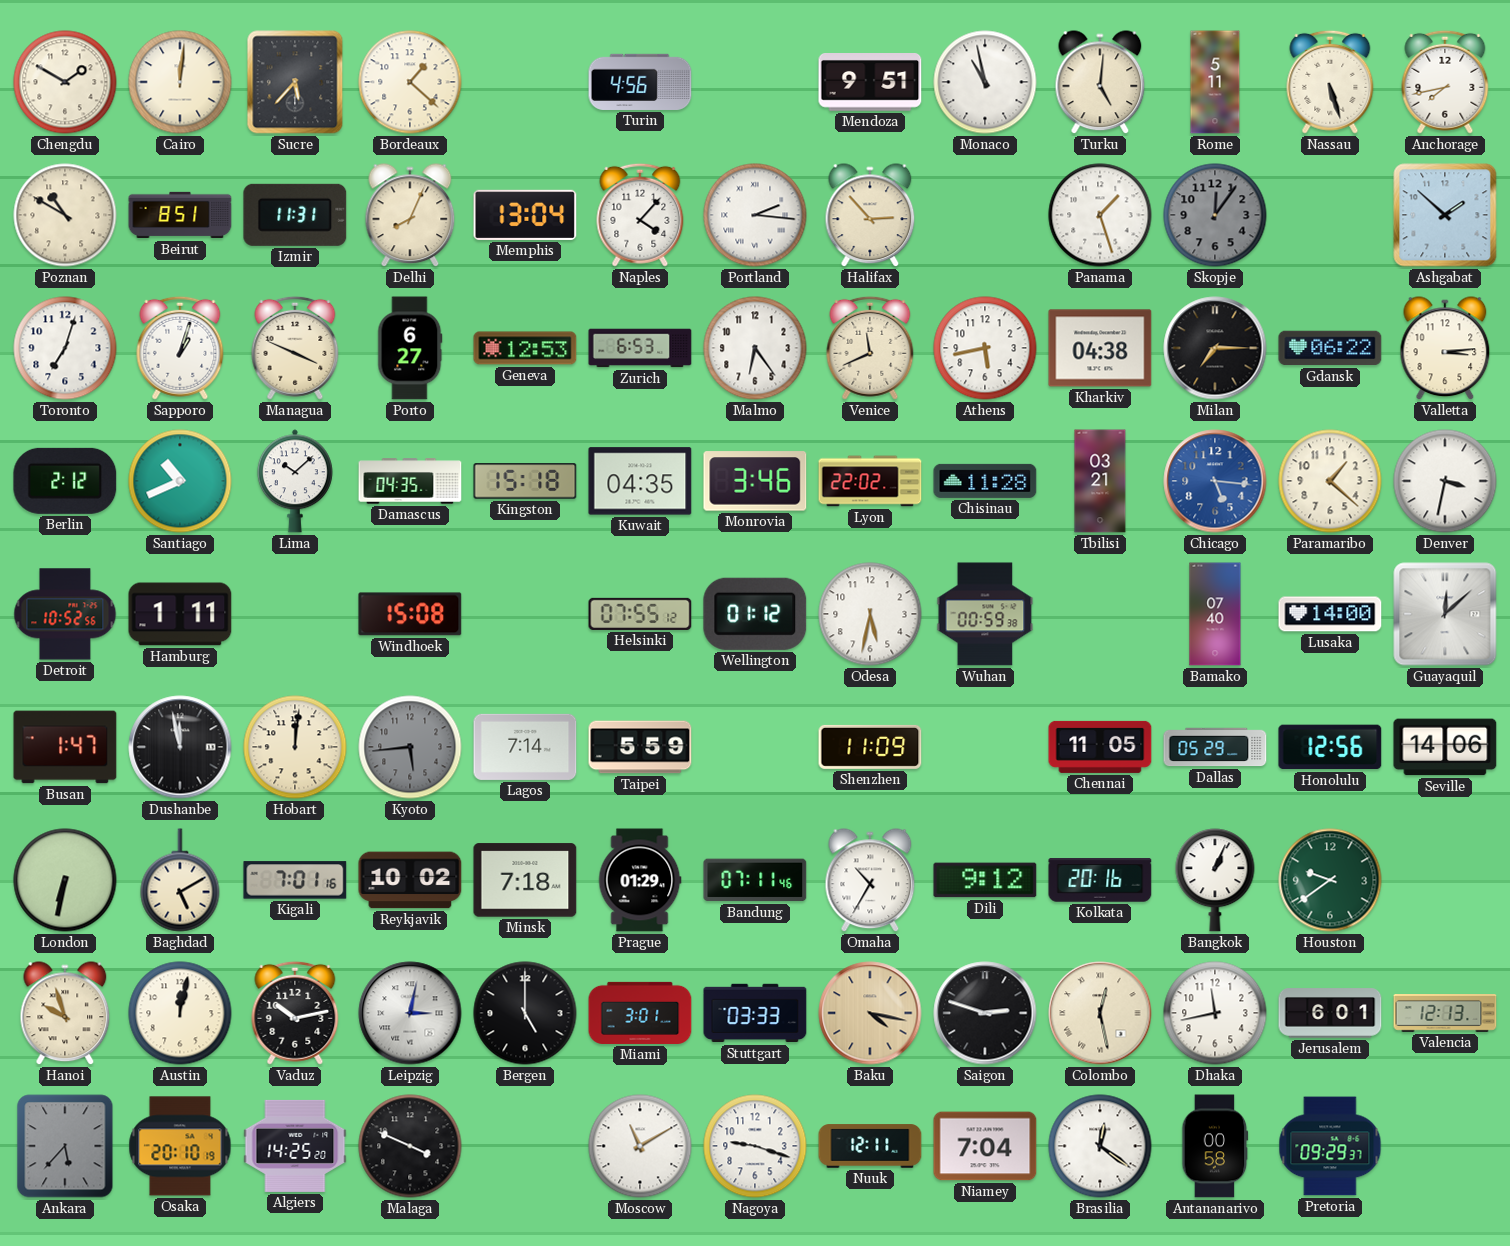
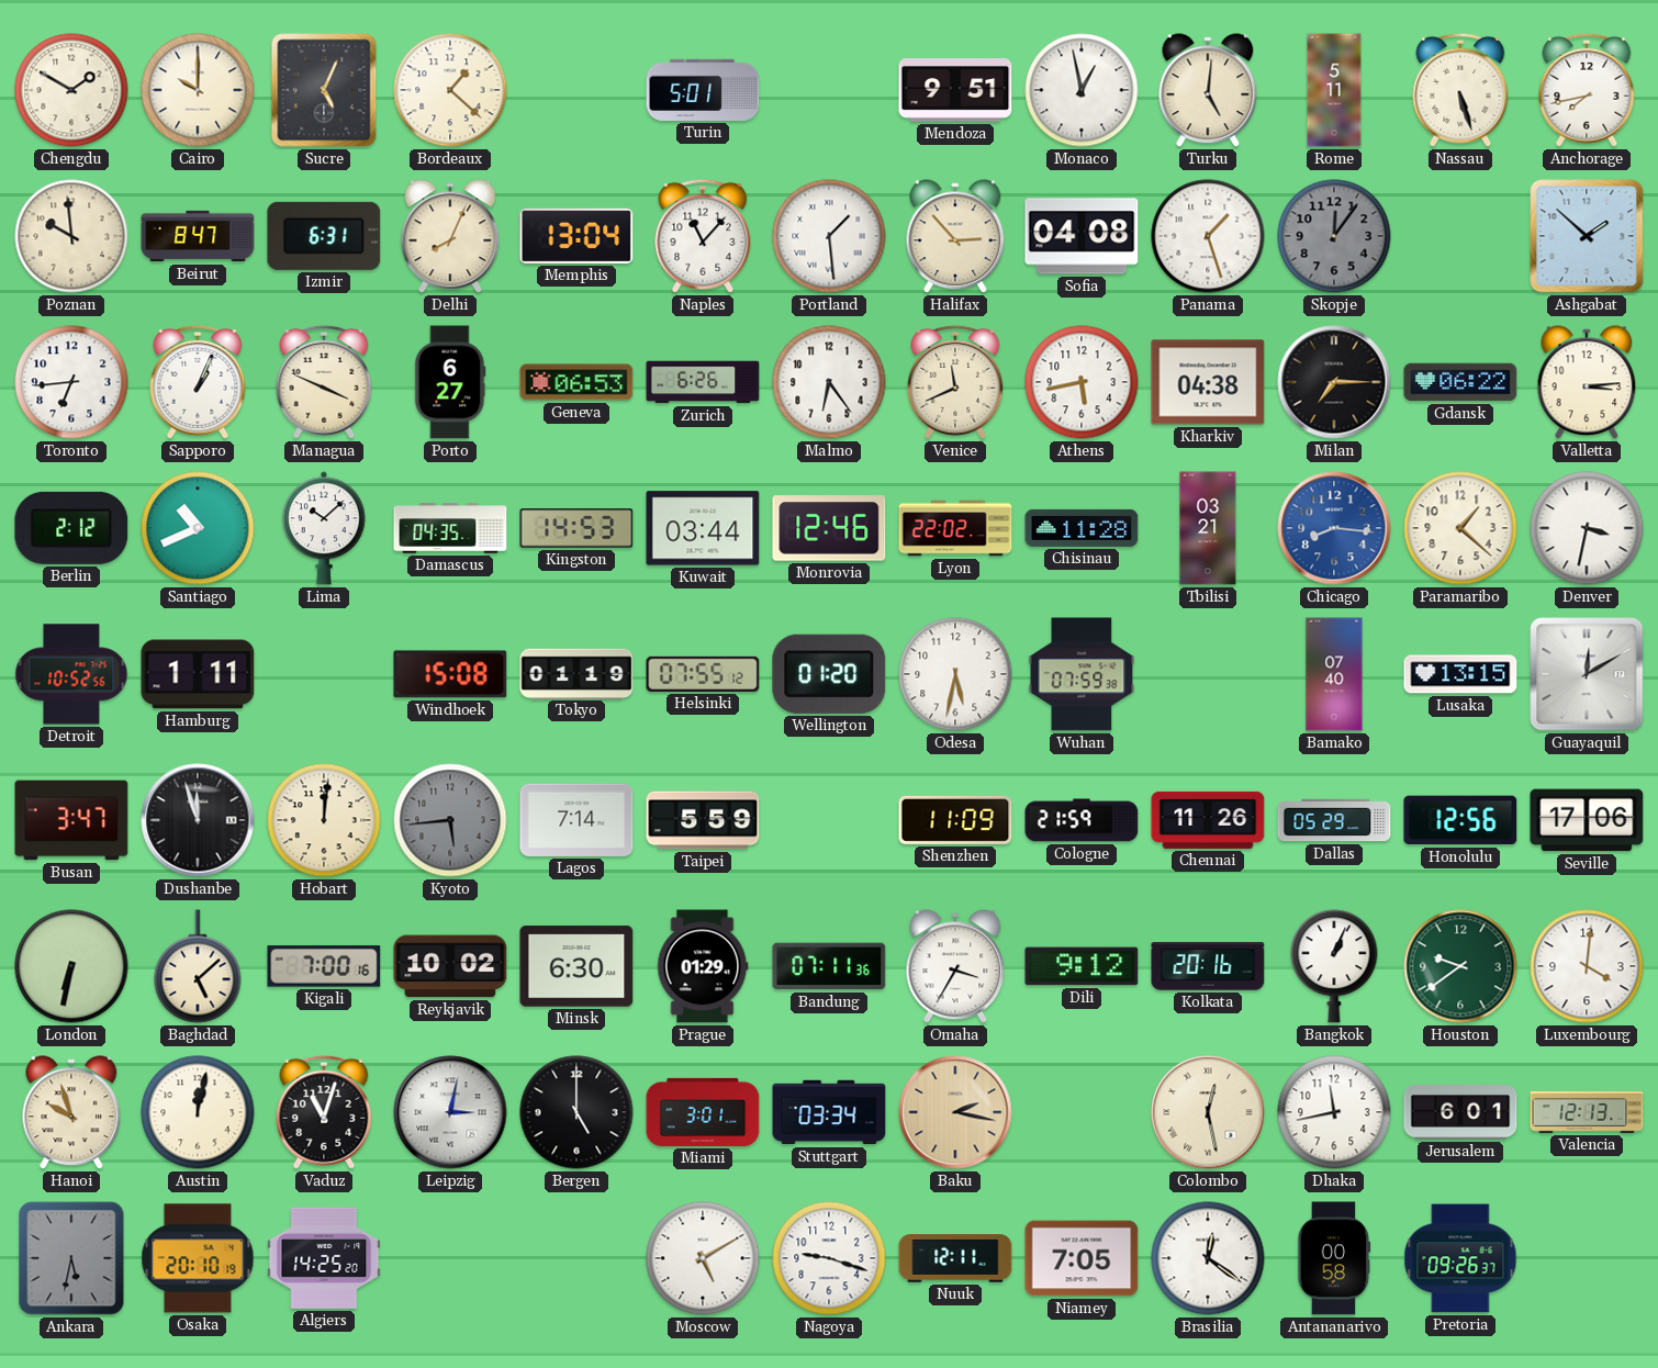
Cairo: 12:01 -> 10:00
Sucre: 5:37 -> 5:04
Turin: 4:56 -> 5:01
Monaco: 10:58 -> 12:58
Poznan: 10:50 -> 9:59
Beirut: 8:51 -> 8:47
Izmir: 11:31 -> 6:31
Naples: 4:07 -> 11:07
Portland: 2:16 -> 1:29
Sofia: none -> 04:08
Toronto: 7:03 -> 6:44
Sapporo: 1:03 -> 1:04
Geneva: 12:53 -> 06:53
Zurich: 6:53 -> 6:26
Kingston: 15:18 -> 14:53
Kuwait: 04:35 -> 03:44
Monrovia: 3:46 -> 12:46
Chicago: 5:16 -> 8:16
Tokyo: none -> 01:19
Wellington: 01:12 -> 01:20
Wuhan: 00:59 -> 07:59
Lusaka: 14:00 -> 13:15
Guayaquil: 12:08 -> 12:10
Busan: 1:47 -> 3:47
Dushanbe: 11:58 -> 11:57
Cologne: none -> 21:59
Chennai: 11:05 -> 11:26
Seville: 14:06 -> 17:06
Baghdad: 5:10 -> 5:08
Kigali: 7:01 -> 7:00
Minsk: 7:18 -> 6:30
Bandung: 07:11:46 -> 07:11:36
Omaha: 10:35 -> 3:35
Luxembourg: none -> 4:01
Vaduz: 10:13 -> 11:03
Stuttgart: 03:33 -> 03:34
Baku: 4:17 -> 2:17
Saigon: 2:48 -> none
Ankara: 5:37 -> 5:32
Malaga: 3:49 -> none
Moscow: 11:10 -> 5:10
Niamey: 7:04 -> 7:05
Pretoria: 09:29 -> 09:26
